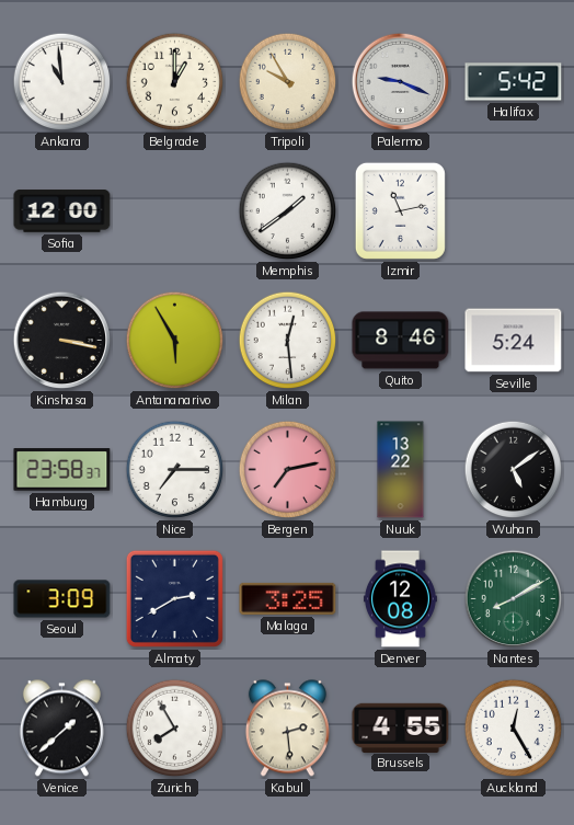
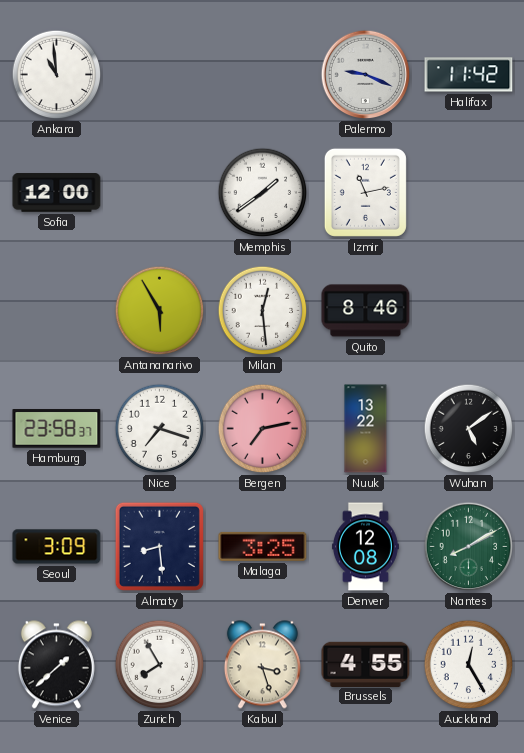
Belgrade: 1:00 -> none
Tripoli: 9:55 -> none
Halifax: 5:42 -> 11:42
Kinshasa: 3:17 -> none
Seville: 5:24 -> none
Nice: 7:15 -> 7:18
Almaty: 2:40 -> 8:29
Kabul: 2:29 -> 3:27
